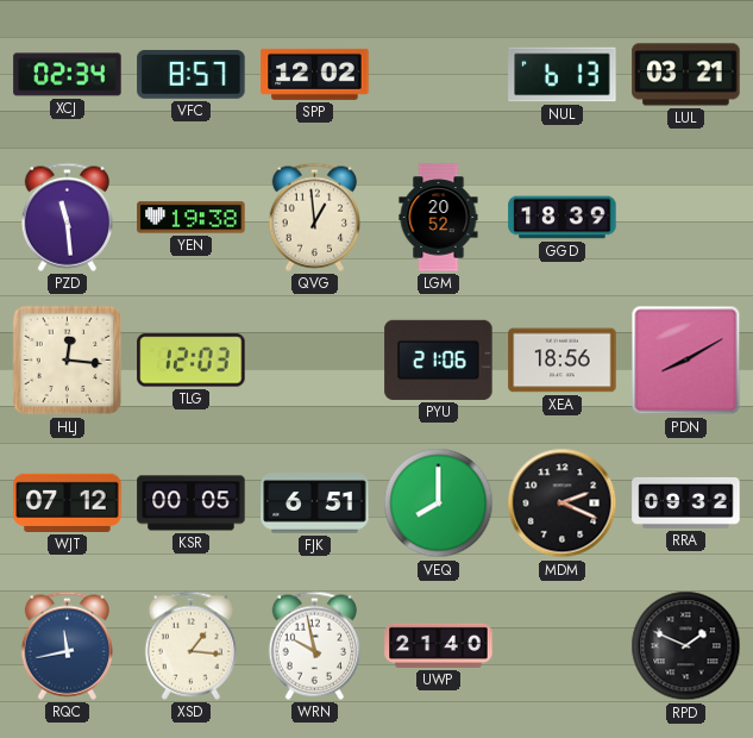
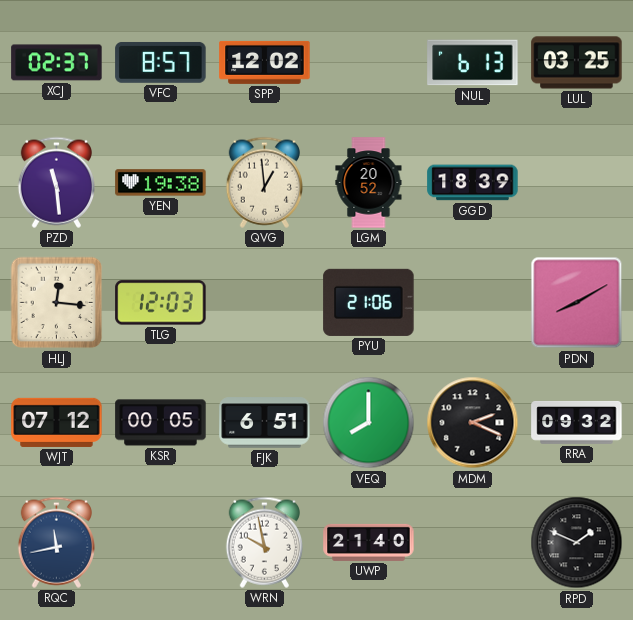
XCJ: 02:34 -> 02:37
LUL: 03:21 -> 03:25
XEA: 18:56 -> none
XSD: 1:16 -> none
